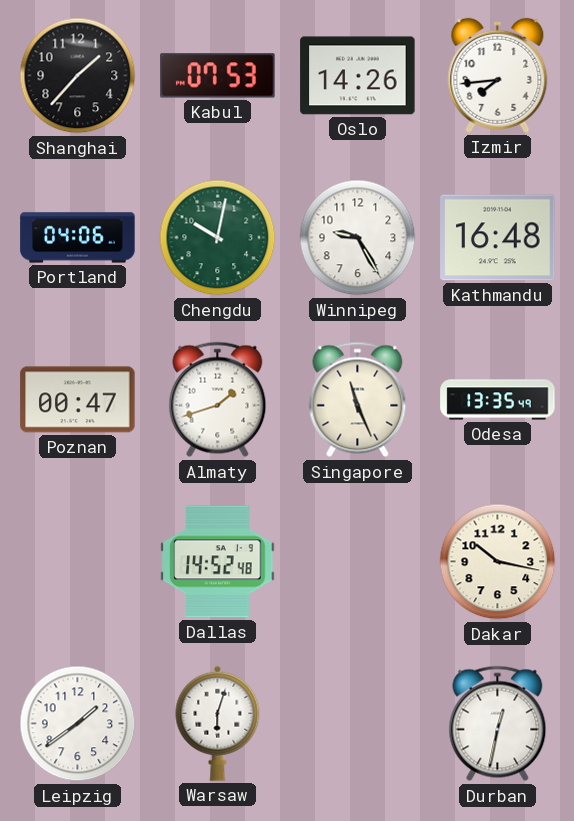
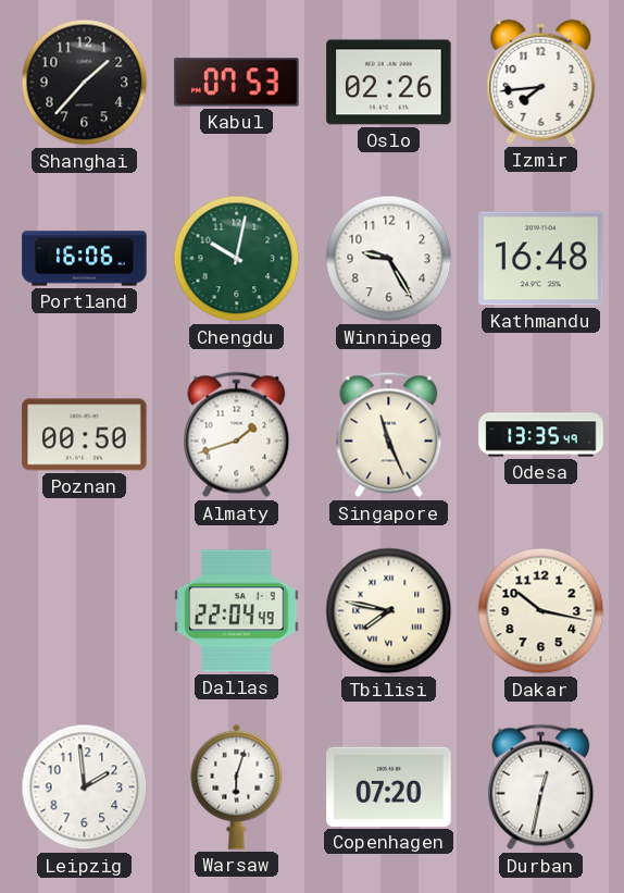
Oslo: 14:26 -> 02:26
Portland: 04:06 -> 16:06
Poznan: 00:47 -> 00:50
Dallas: 14:52 -> 22:04
Tbilisi: none -> 7:47
Leipzig: 1:39 -> 1:59
Copenhagen: none -> 07:20
